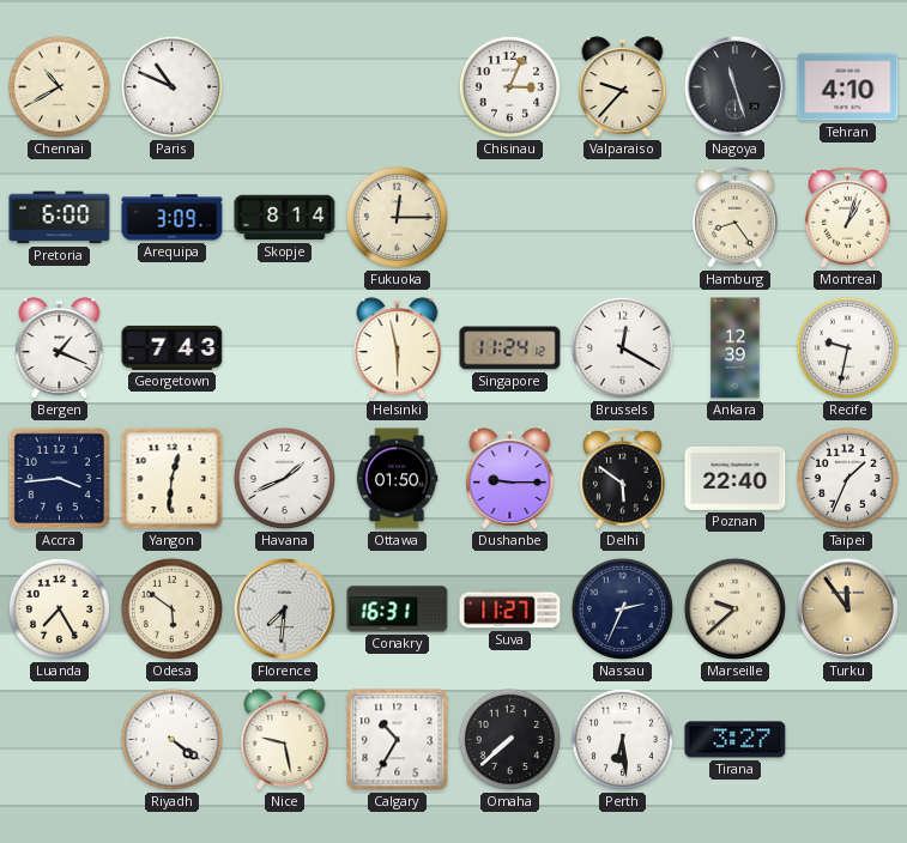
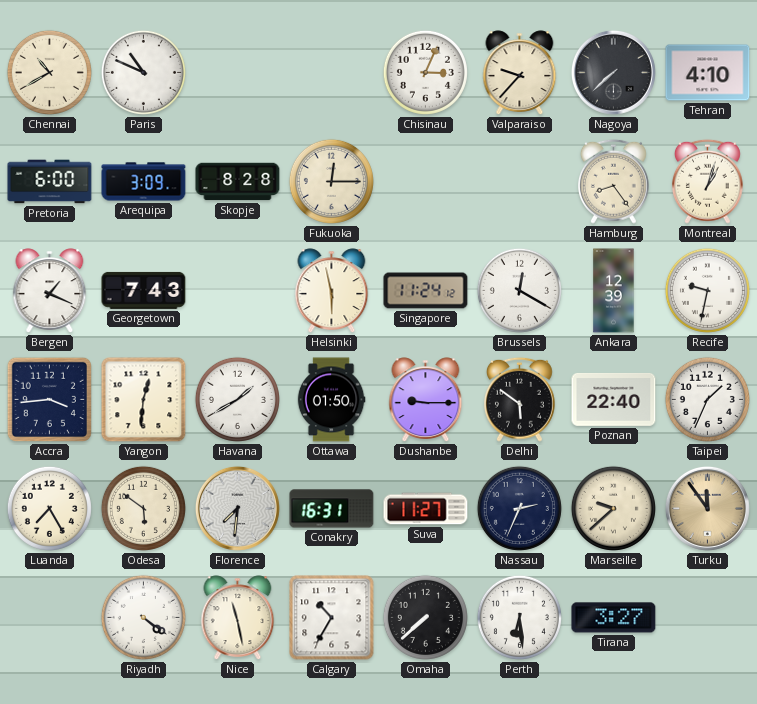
Nagoya: 11:27 -> 7:38
Skopje: 8:14 -> 8:28
Havana: 1:41 -> 1:40
Nice: 9:28 -> 11:28
